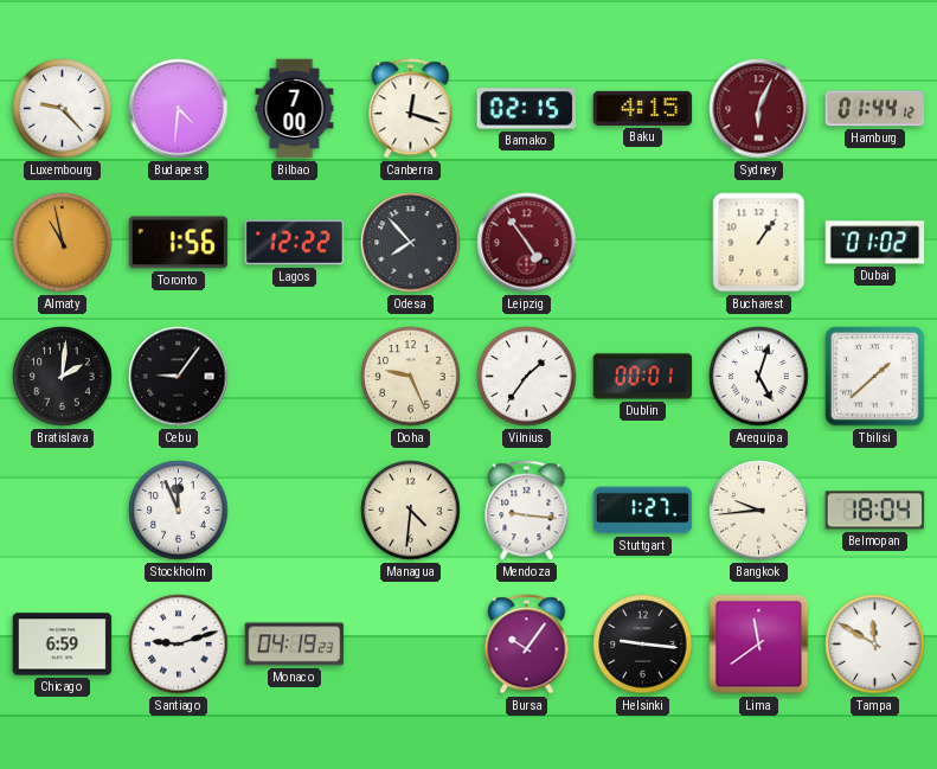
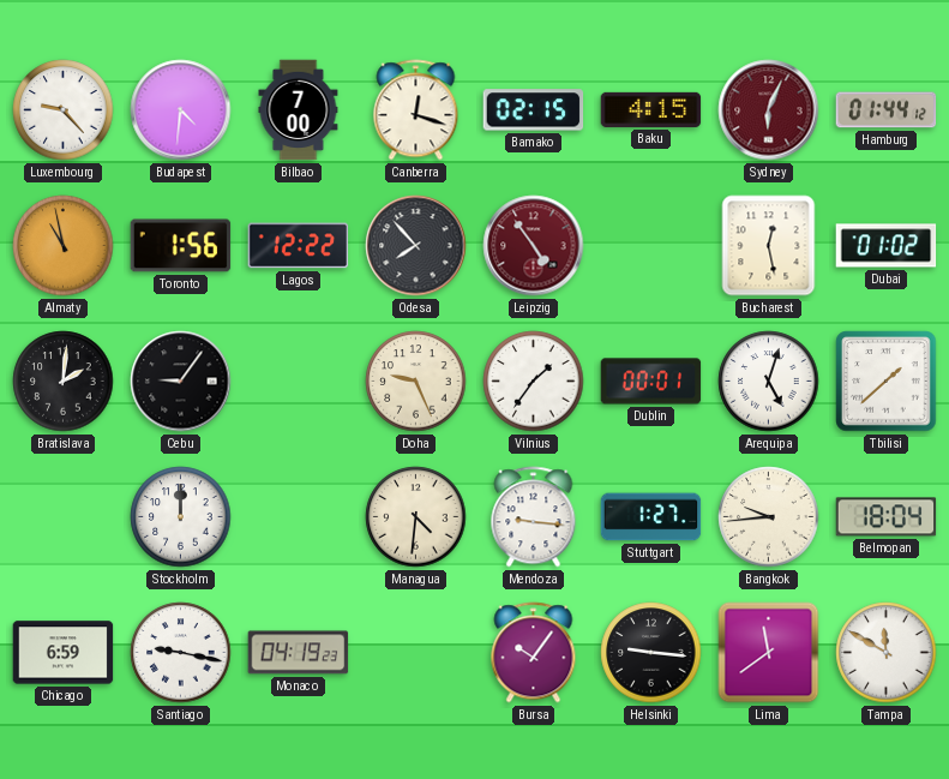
Bucharest: 1:06 -> 12:28
Stockholm: 11:56 -> 12:00
Santiago: 9:12 -> 9:17
